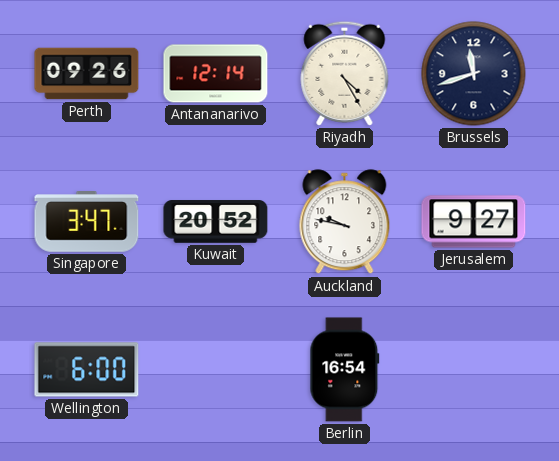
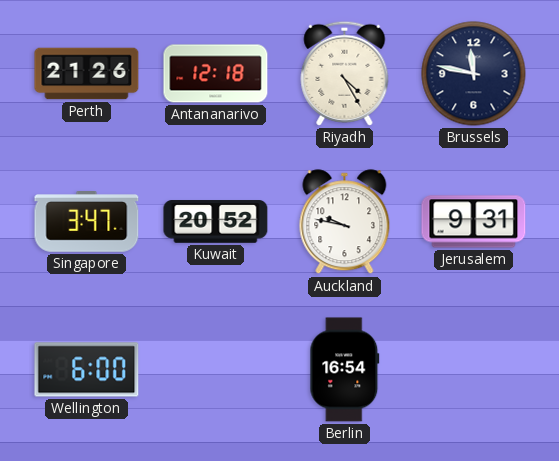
Perth: 09:26 -> 21:26
Antananarivo: 12:14 -> 12:18
Brussels: 11:42 -> 11:47
Jerusalem: 9:27 -> 9:31
